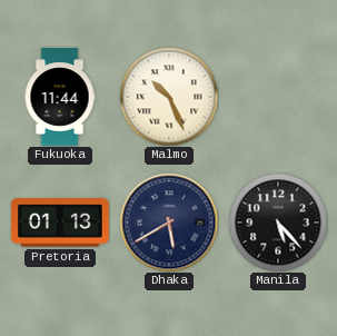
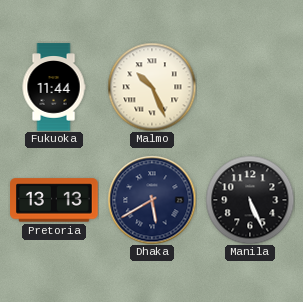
Pretoria: 01:13 -> 13:13
Manila: 5:23 -> 5:26
